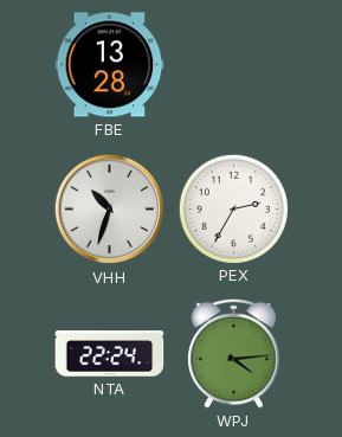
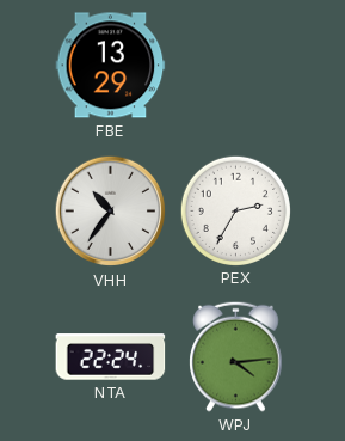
FBE: 13:28 -> 13:29
VHH: 10:33 -> 10:36
